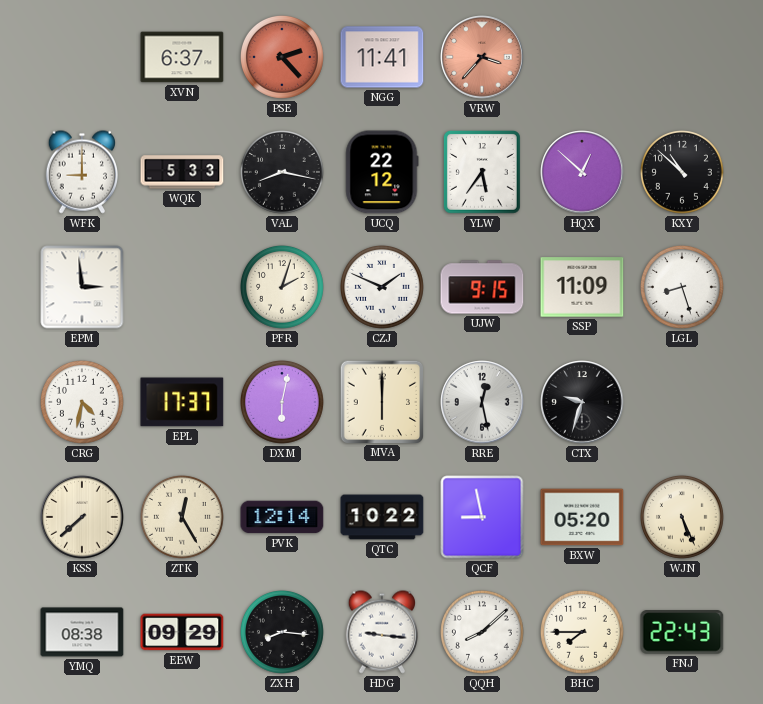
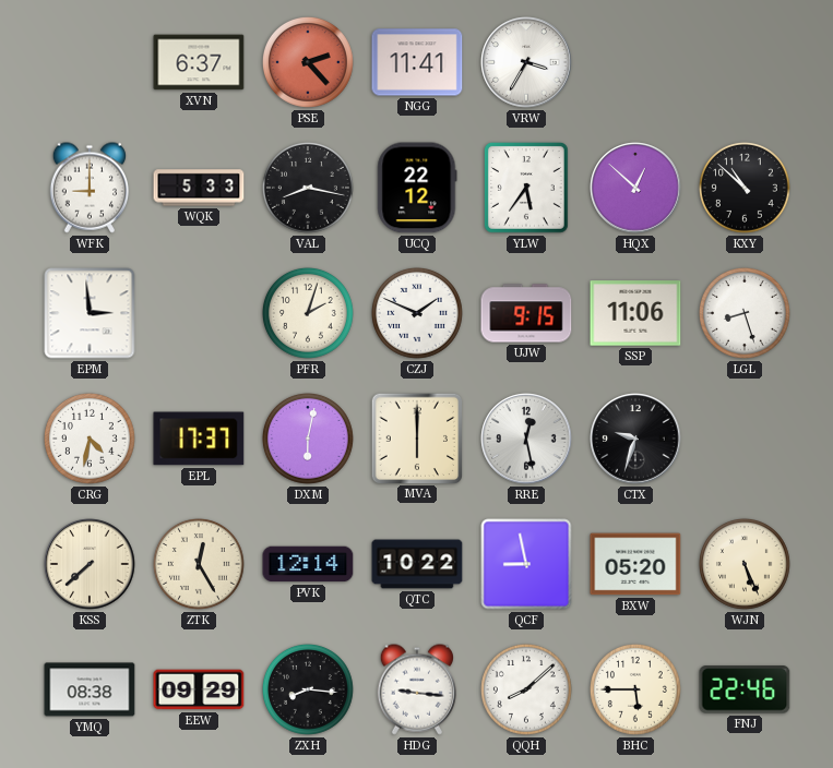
VRW: 3:37 -> 3:35
VRW dial: salmon -> white
SSP: 11:09 -> 11:06
BHC: 7:45 -> 5:45
FNJ: 22:43 -> 22:46
